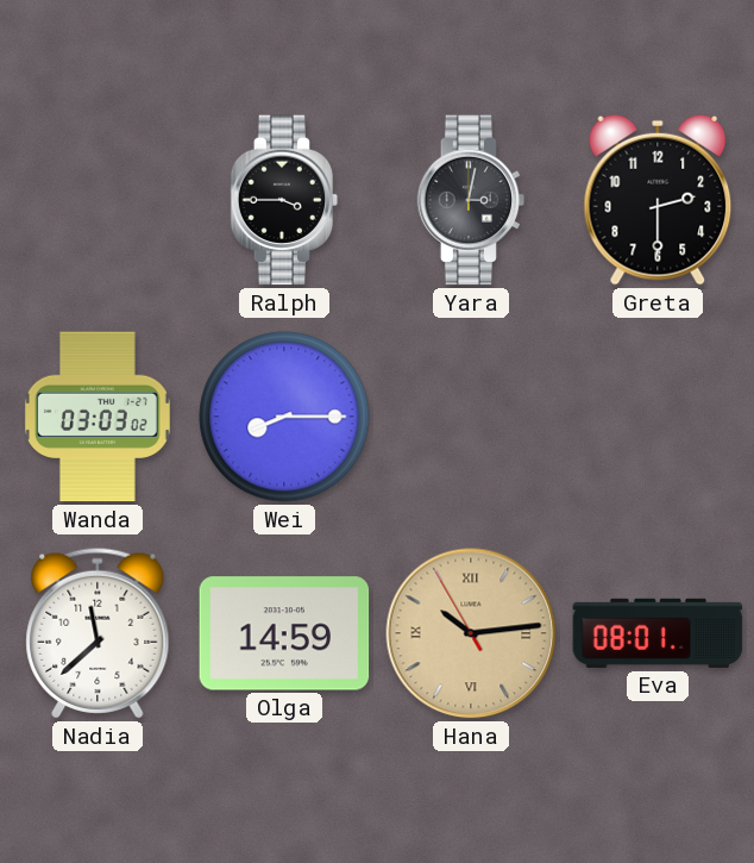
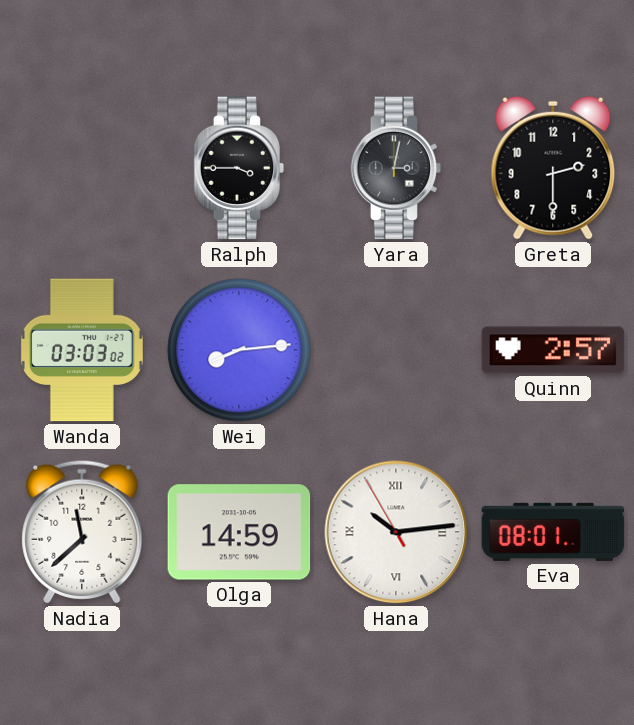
Wei: 8:15 -> 8:14
Quinn: none -> 2:57
Hana dial: champagne -> white
